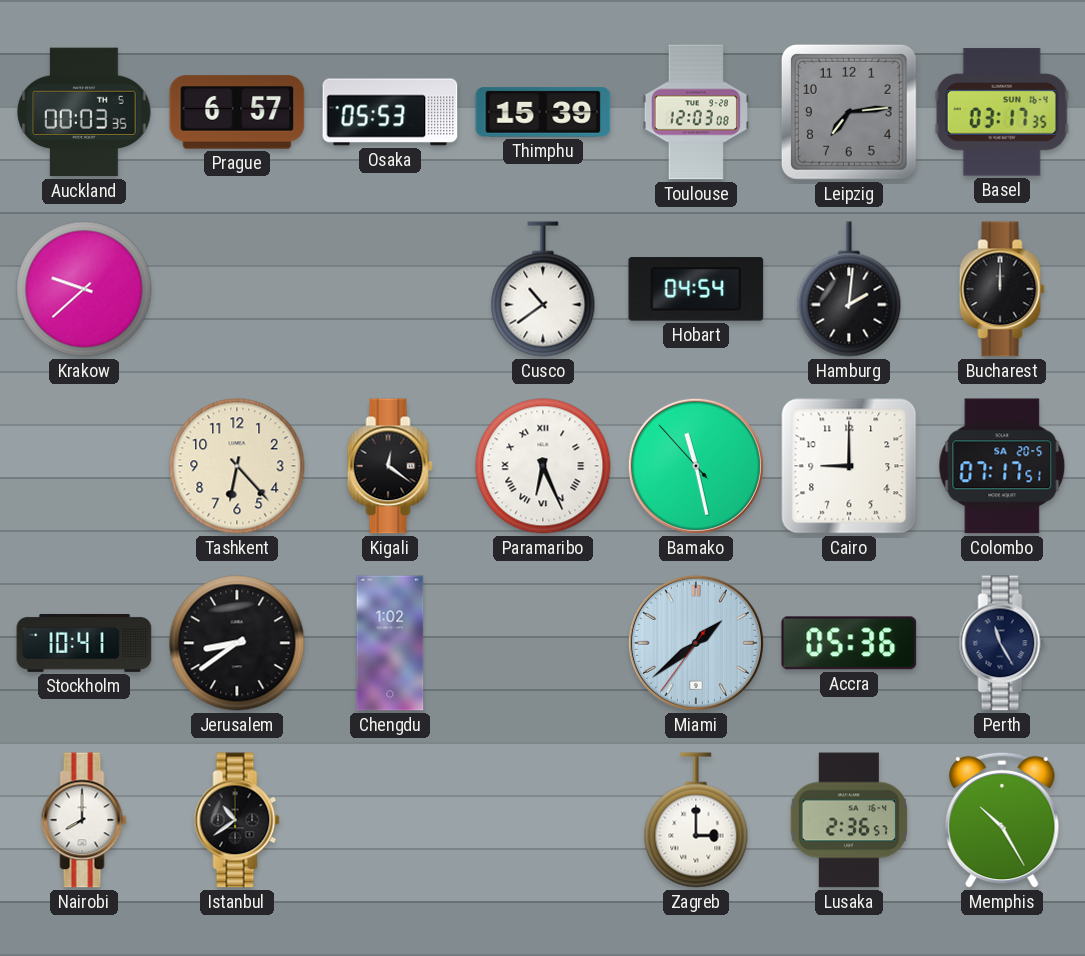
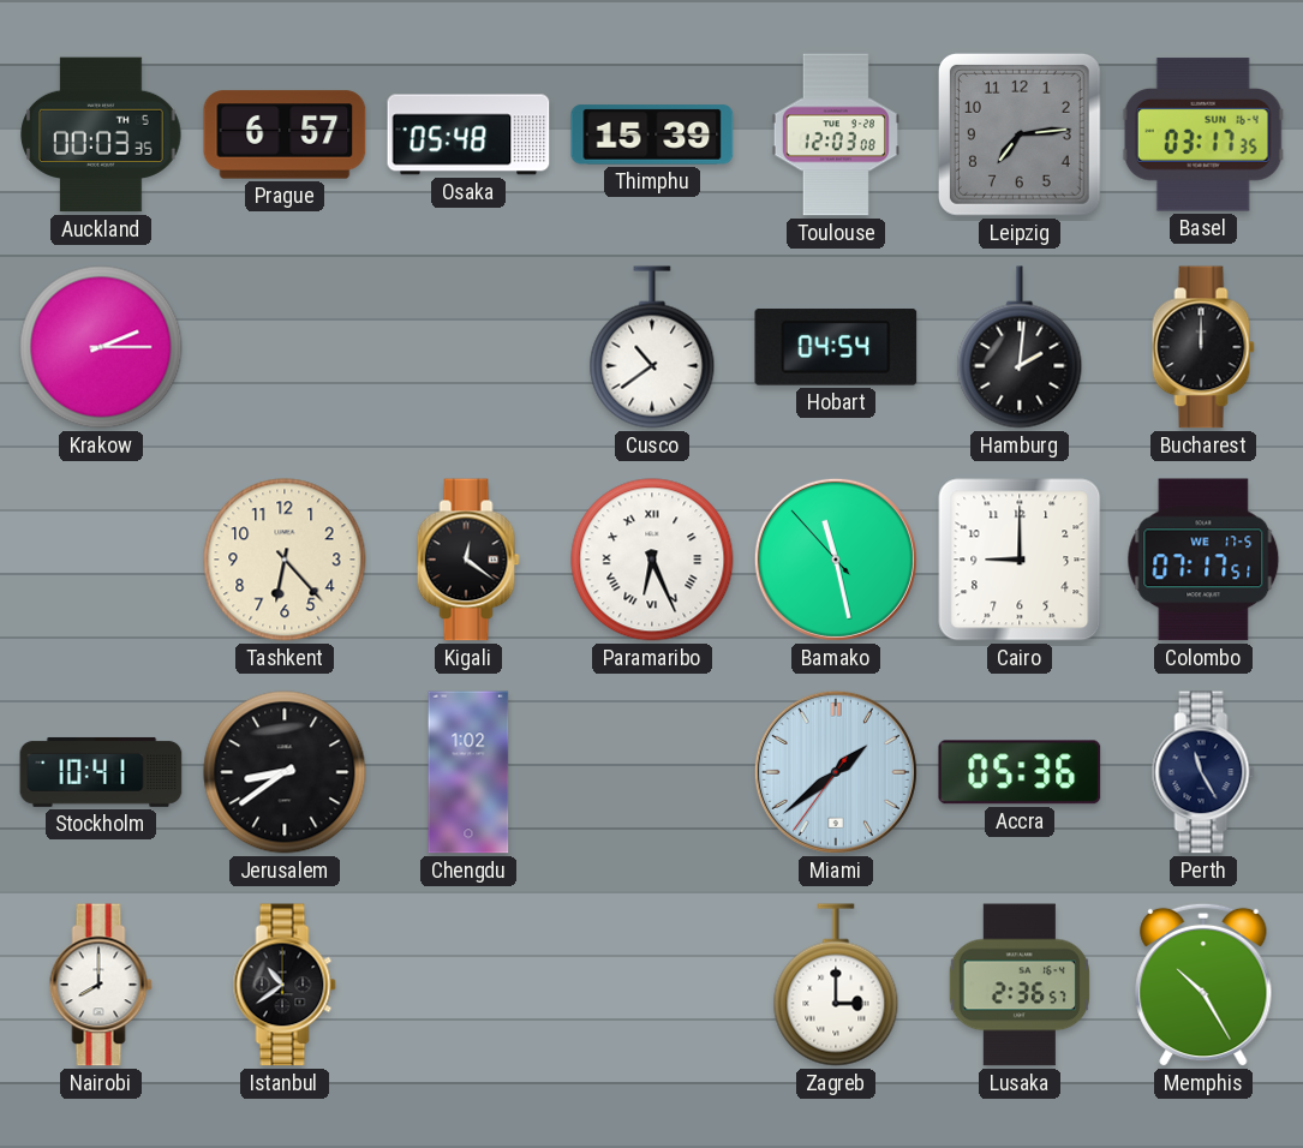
Osaka: 05:53 -> 05:48
Krakow: 9:38 -> 2:15
Colombo date: SA 20-5 -> WE 17-5
